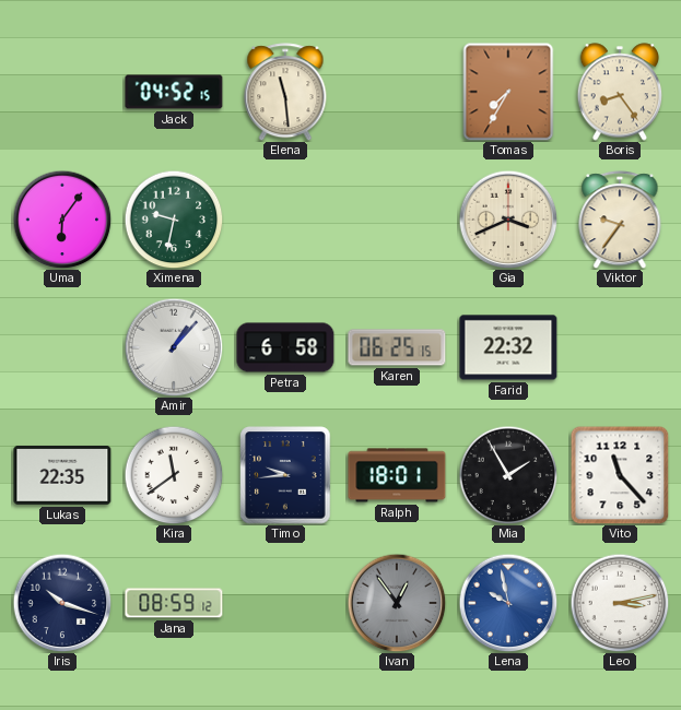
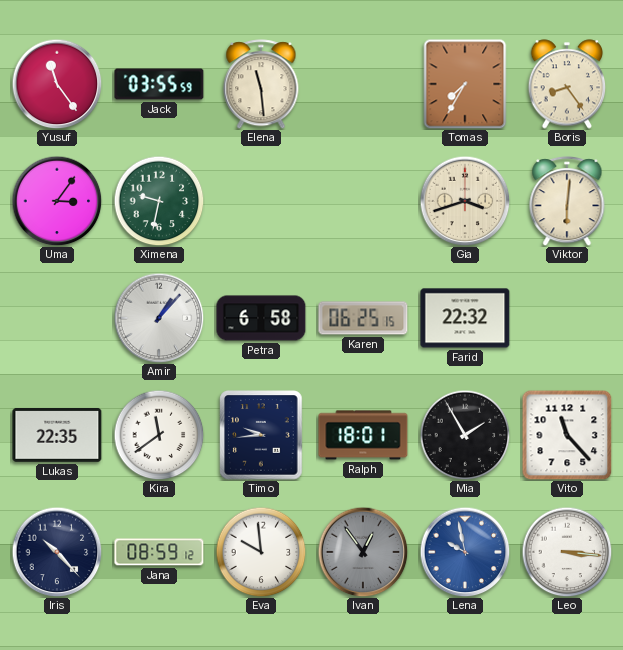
Yusuf: none -> 11:24
Jack: 04:52 -> 03:55
Uma: 6:06 -> 3:06
Gia: 3:41 -> 3:42
Viktor: 9:36 -> 6:01
Iris: 10:18 -> 10:23
Eva: none -> 9:59
Leo: 3:13 -> 3:16
